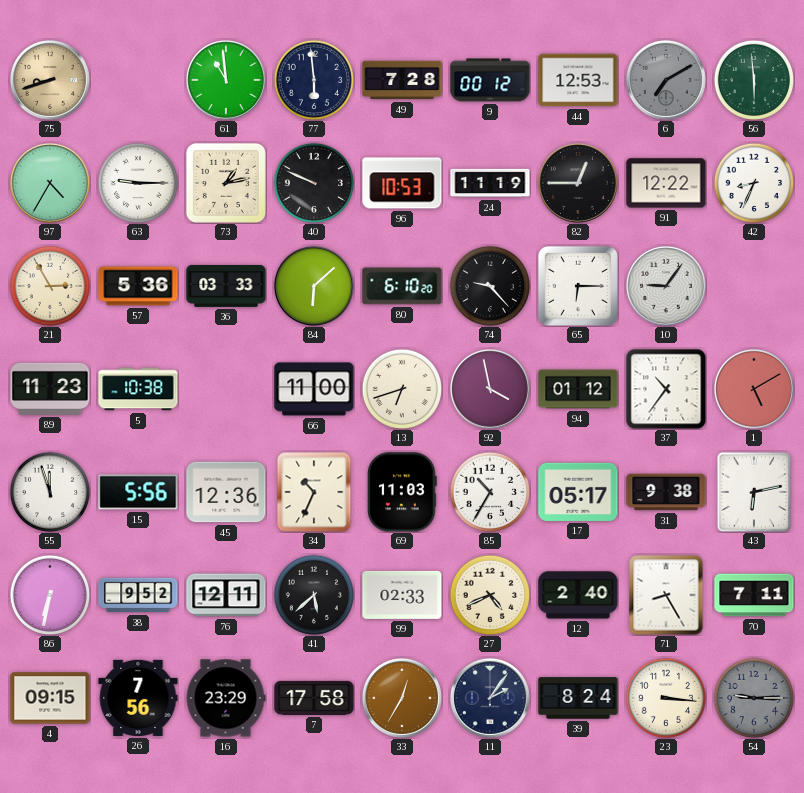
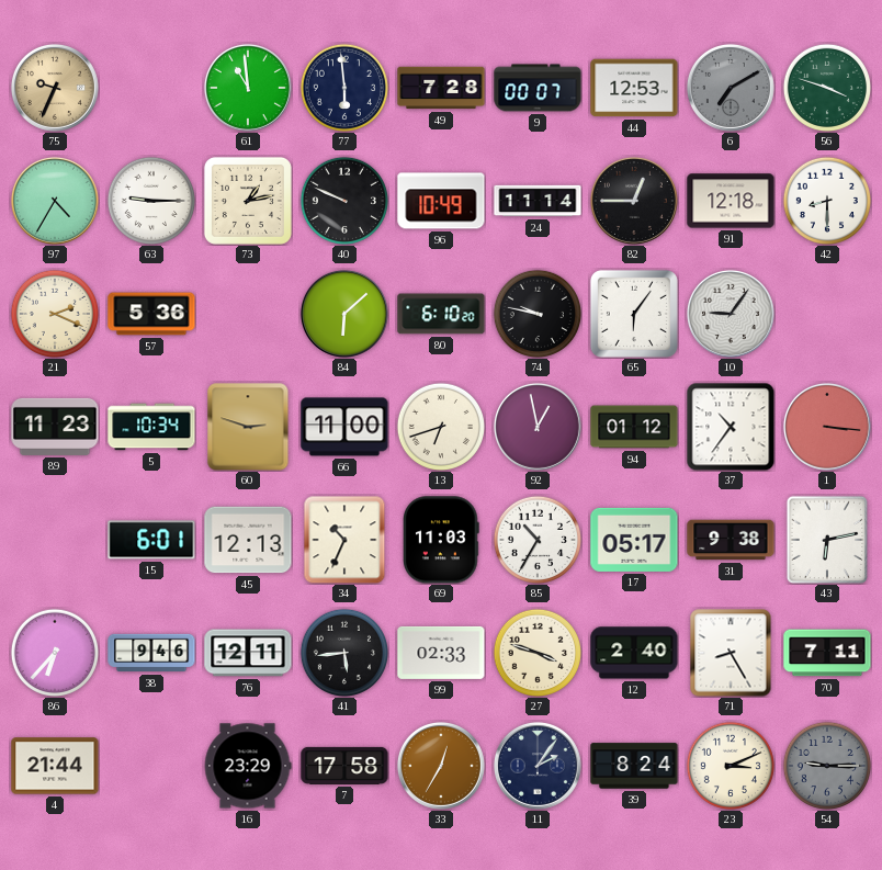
75: 8:42 -> 9:34
9: 00:12 -> 00:07
56: 5:59 -> 3:48
96: 10:53 -> 10:49
24: 11:19 -> 11:14
91: 12:22 -> 12:18
42: 8:34 -> 8:30
21: 2:55 -> 2:19
36: 03:33 -> none
74: 9:23 -> 9:47
65: 6:15 -> 6:06
5: 10:38 -> 10:34
60: none -> 2:48
92: 3:58 -> 12:58
1: 5:10 -> 3:16
55: 11:57 -> none
15: 5:56 -> 6:01
45: 12:36 -> 12:13
86: 6:32 -> 6:37
38: 9:52 -> 9:46
41: 5:38 -> 5:44
27: 4:41 -> 3:48
4: 09:15 -> 21:44
26: 7:56 -> none
23: 3:16 -> 3:11
